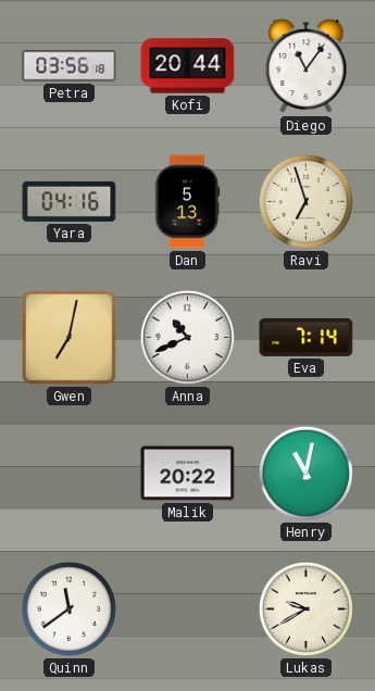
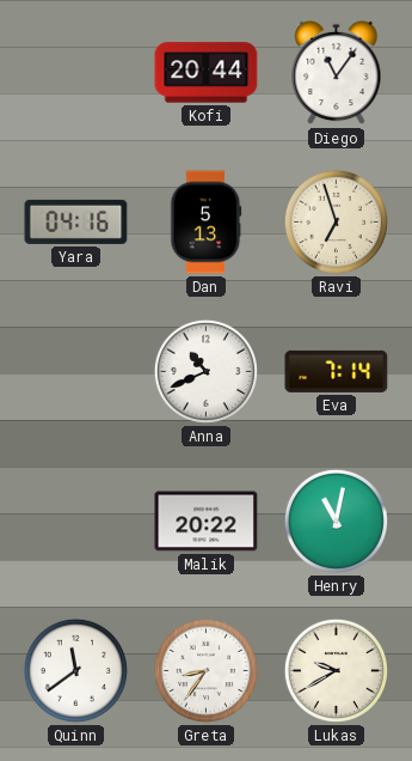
Petra: 03:56 -> none
Gwen: 7:02 -> none
Greta: none -> 8:36
